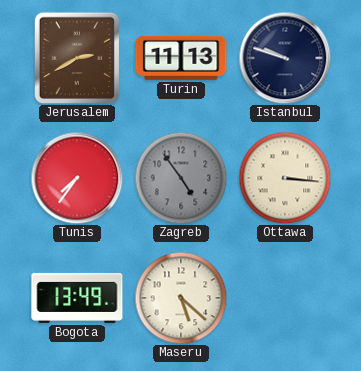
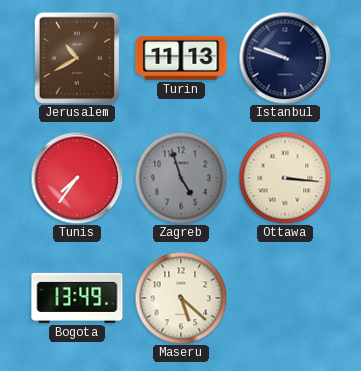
Jerusalem: 2:40 -> 10:40
Zagreb: 4:54 -> 4:57
